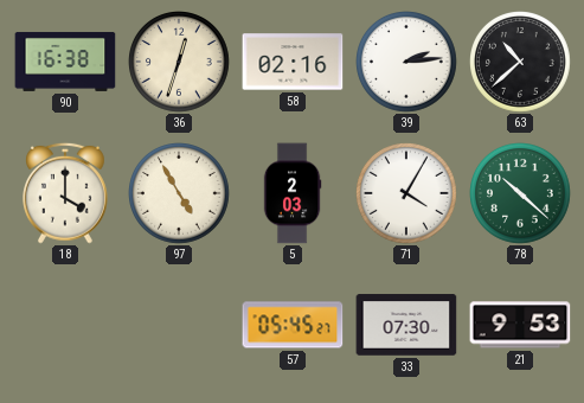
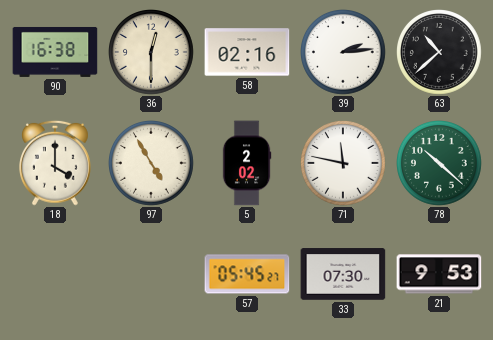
36: 12:33 -> 12:30
5: 2:03 -> 2:02
71: 4:05 -> 11:47
